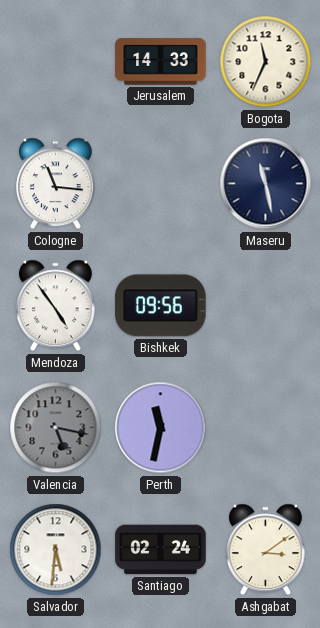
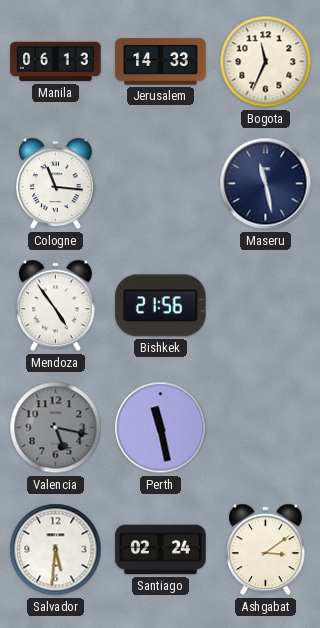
Manila: none -> 06:13
Bishkek: 09:56 -> 21:56
Perth: 11:32 -> 11:28
